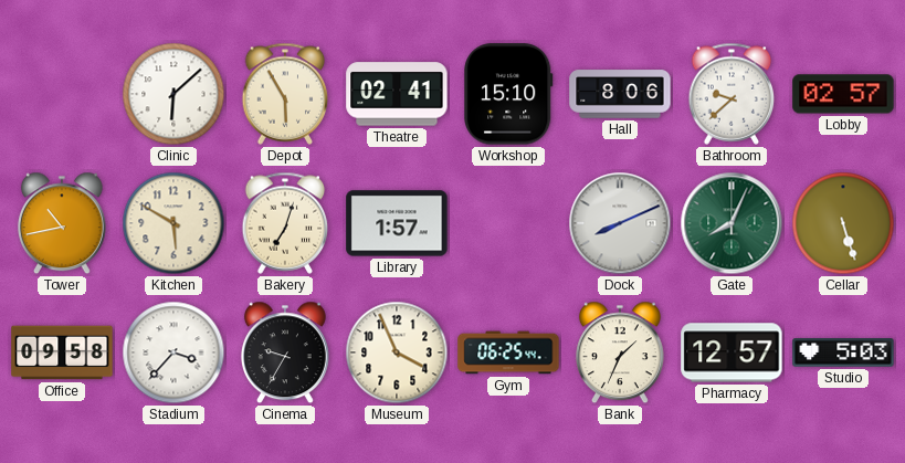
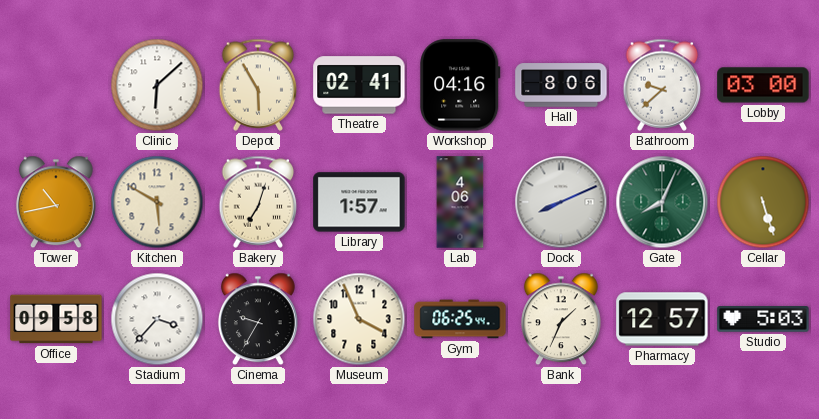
Workshop: 15:10 -> 04:16
Lobby: 02:57 -> 03:00
Lab: none -> 4:06
